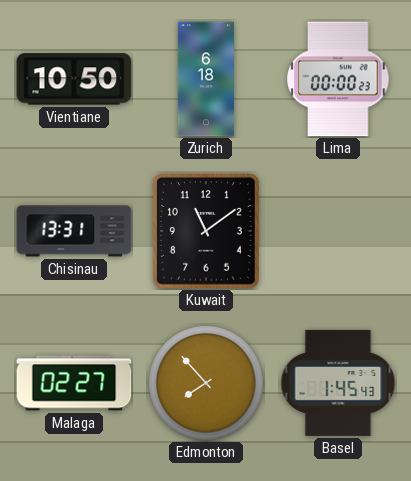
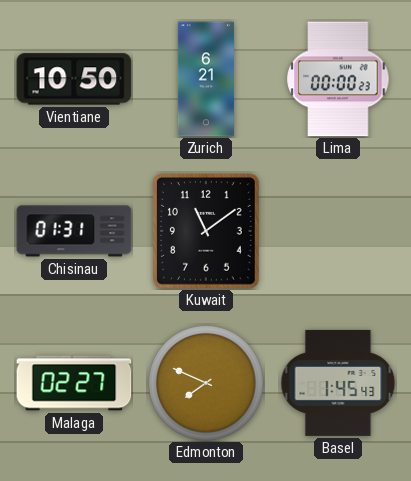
Zurich: 6:18 -> 6:21
Chisinau: 13:31 -> 01:31
Edmonton: 7:53 -> 7:49
